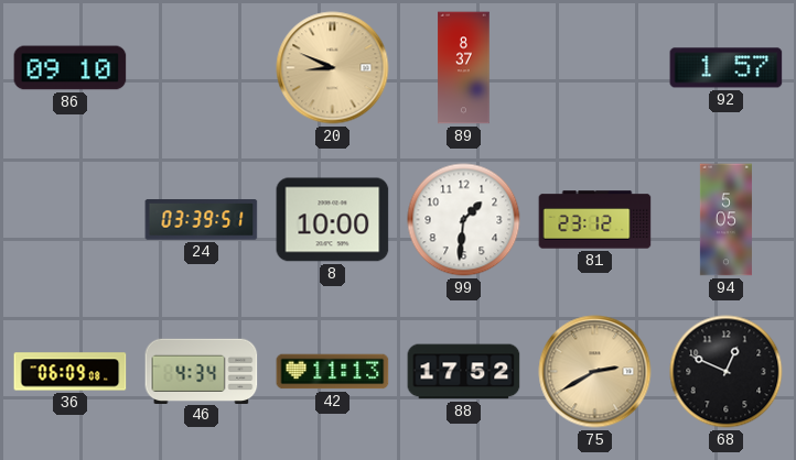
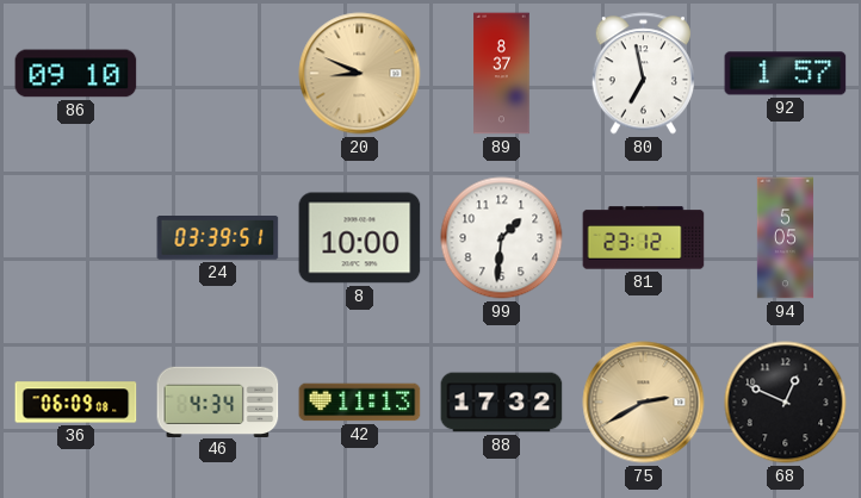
80: none -> 6:58
88: 17:52 -> 17:32
